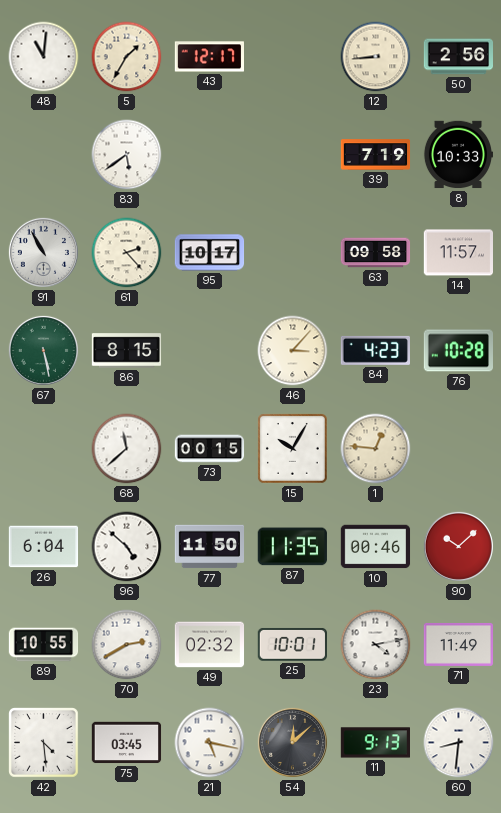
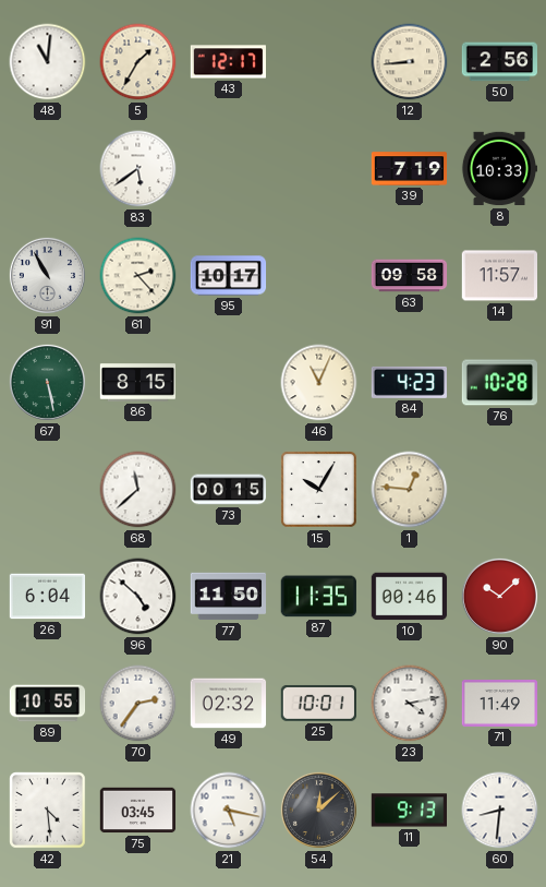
46: 3:07 -> 11:04
70: 2:40 -> 2:36
